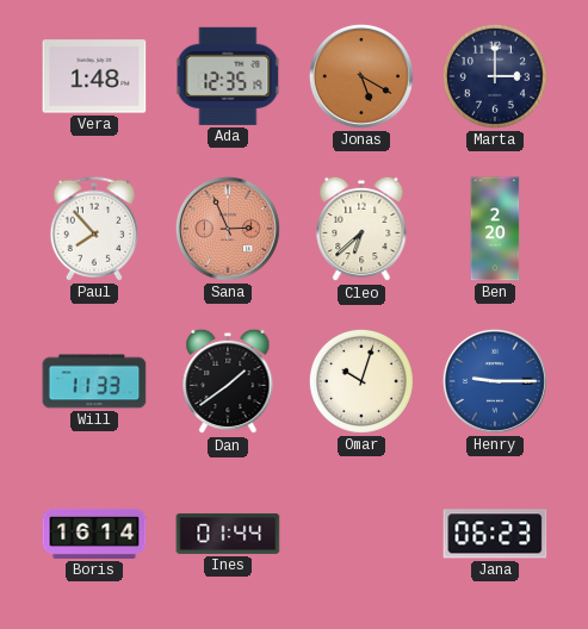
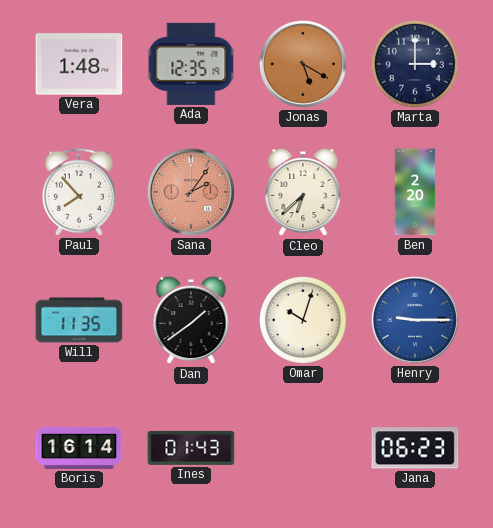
Sana: 2:56 -> 2:06
Will: 11:33 -> 11:35
Ines: 01:44 -> 01:43
